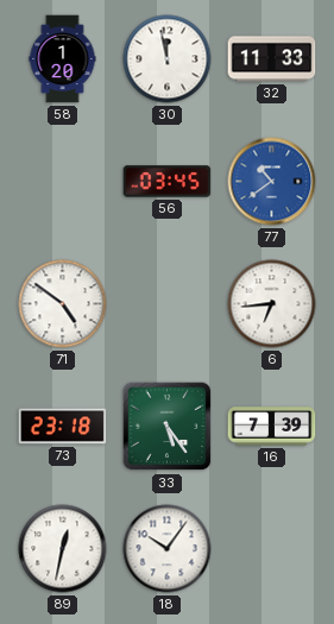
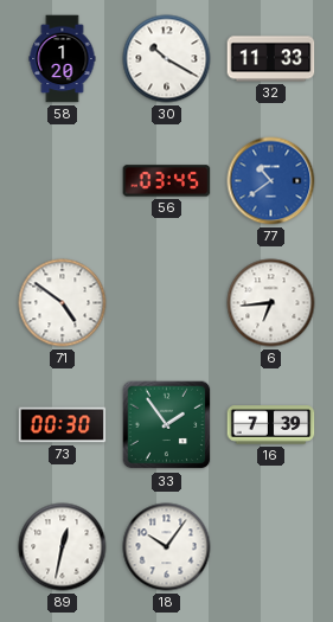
30: 11:58 -> 10:20
73: 23:18 -> 00:30
33: 5:24 -> 1:54
